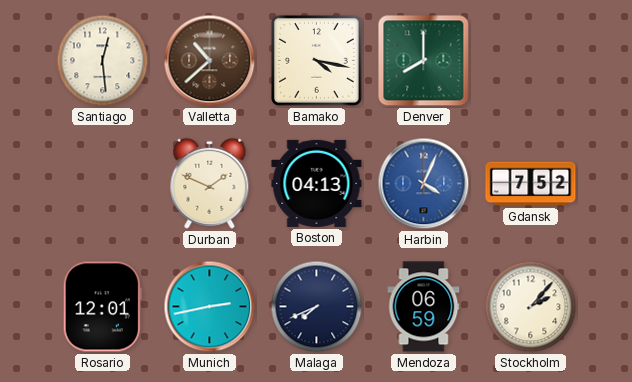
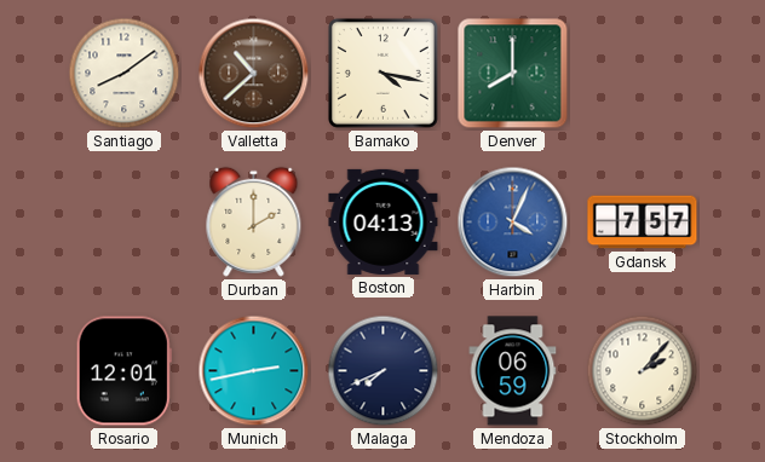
Santiago: 12:29 -> 8:09
Durban: 1:49 -> 2:00
Gdansk: 7:52 -> 7:57
